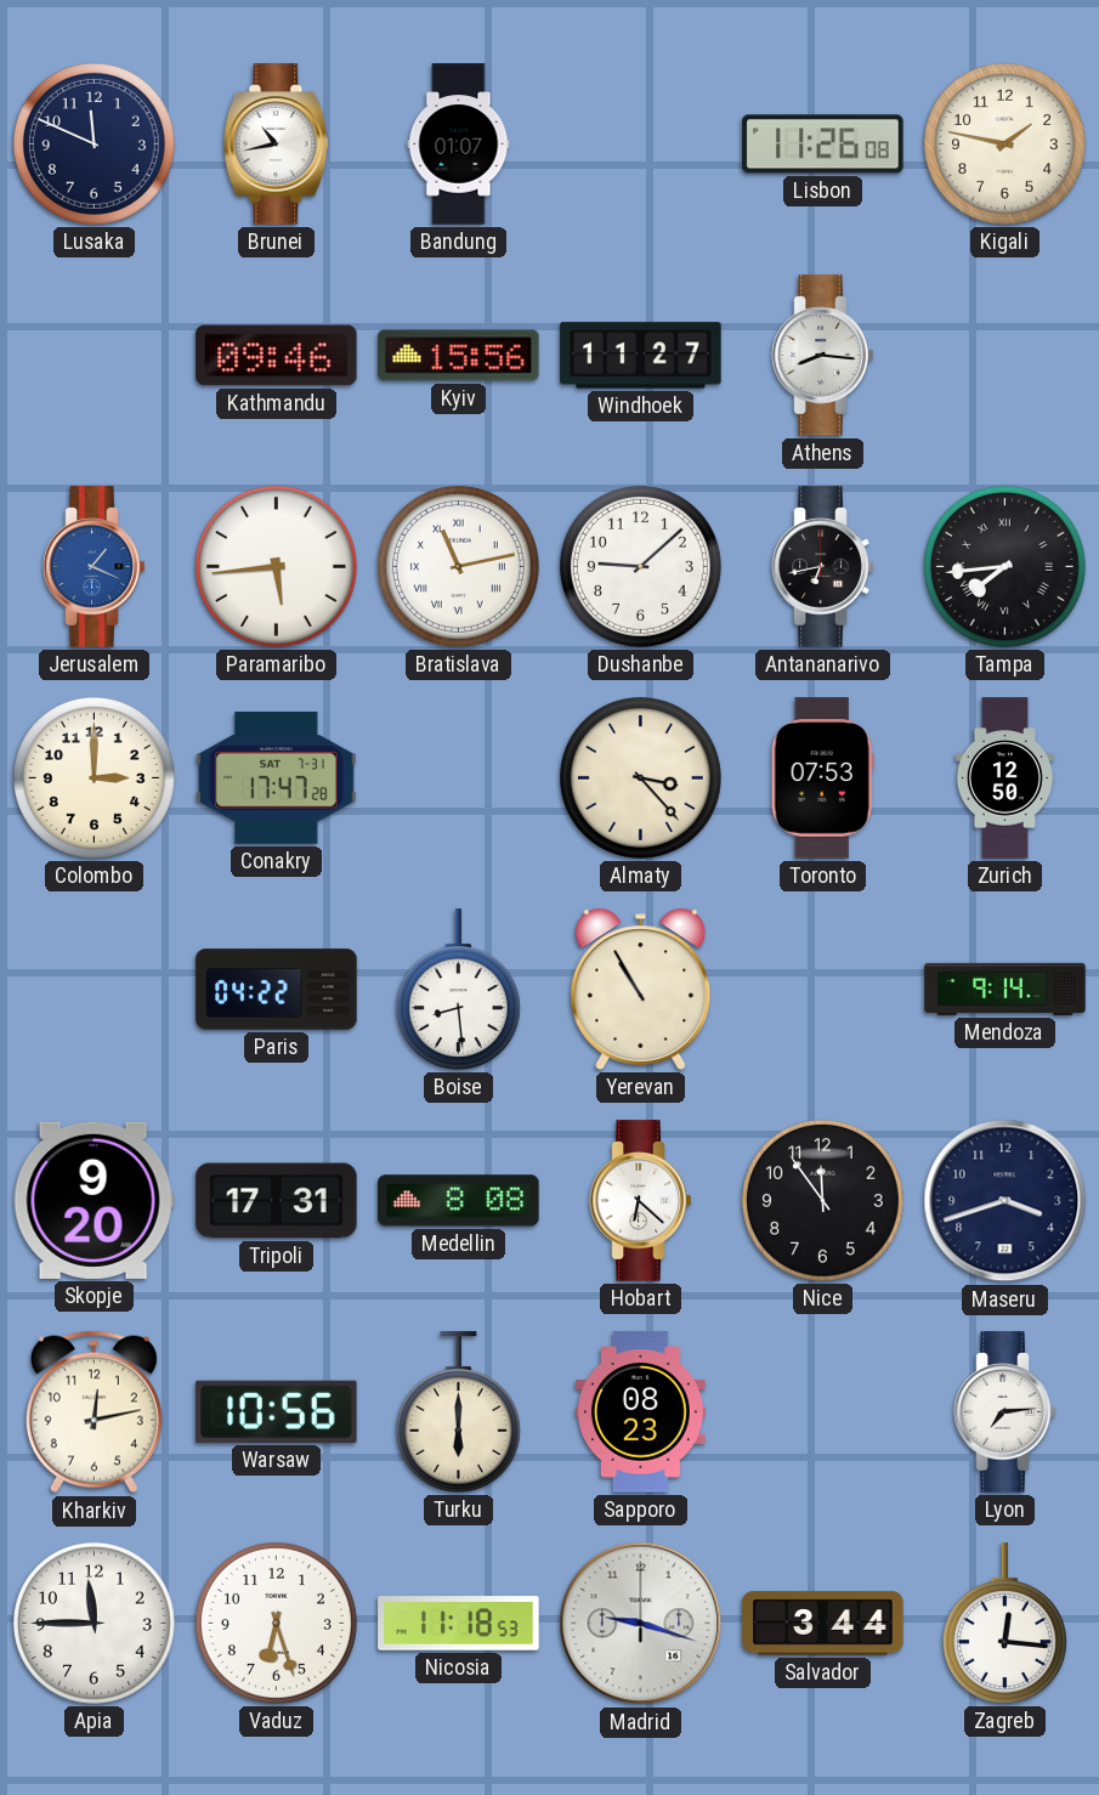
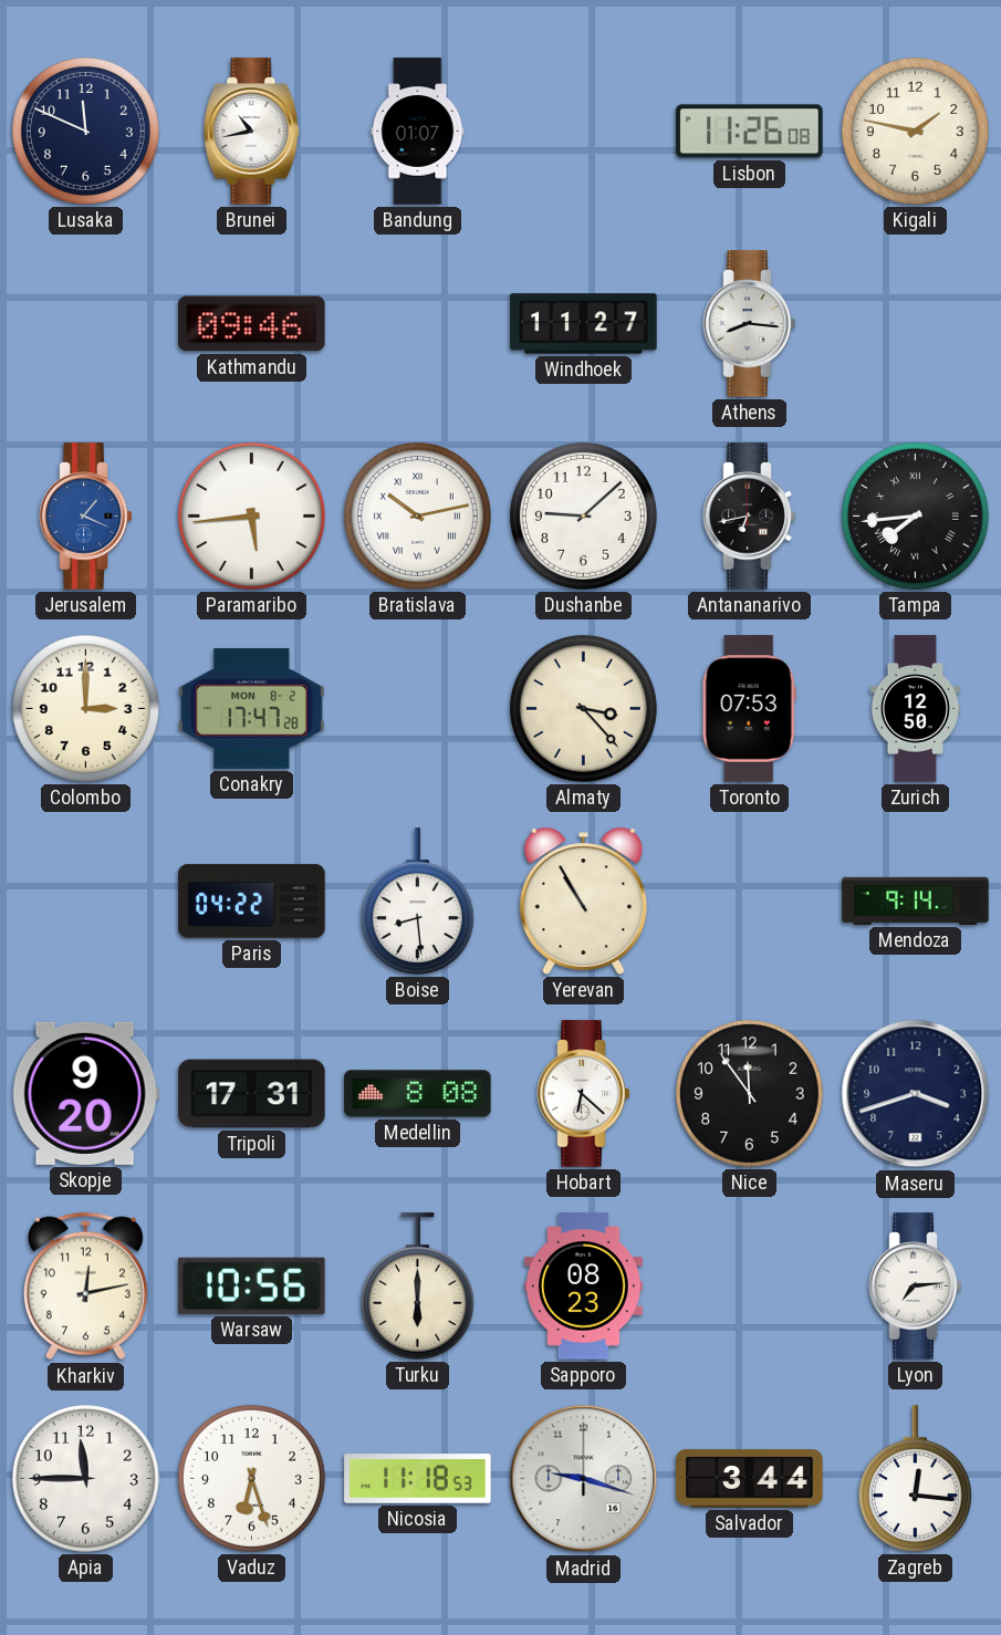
Kyiv: 15:56 -> none
Bratislava: 11:13 -> 10:13
Conakry date: SAT 7-31 -> MON 8-2
